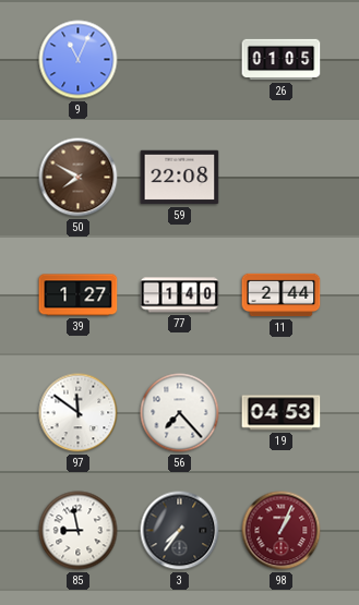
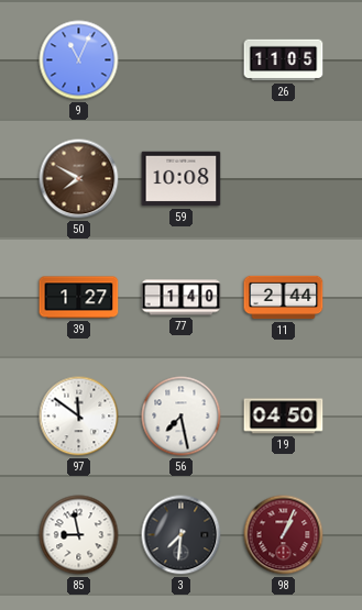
26: 01:05 -> 11:05
59: 22:08 -> 10:08
56: 7:23 -> 7:28
19: 04:53 -> 04:50
3: 7:36 -> 7:31
